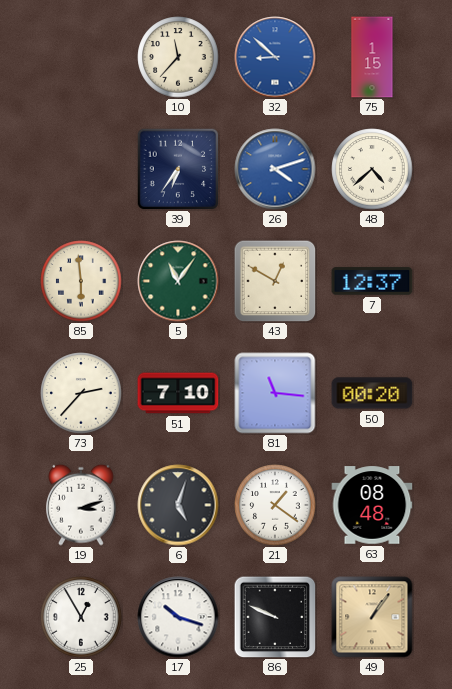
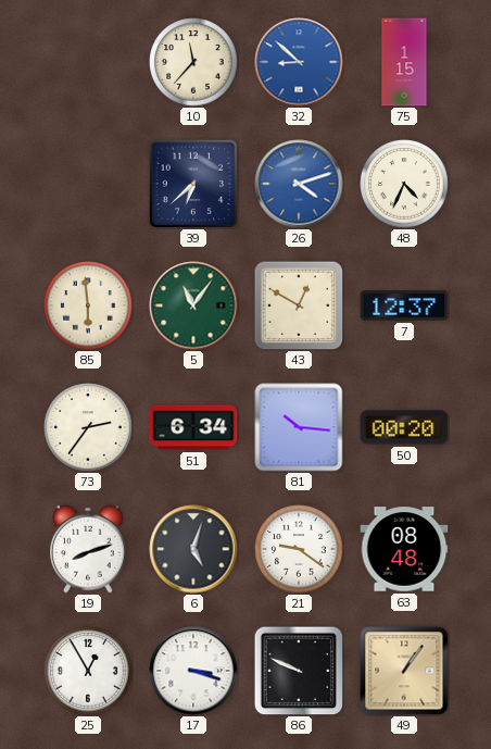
39: 6:36 -> 6:38
48: 4:38 -> 4:34
73: 2:37 -> 2:36
51: 7:10 -> 6:34
81: 11:16 -> 10:16
19: 3:12 -> 8:12
21: 1:21 -> 9:21
17: 10:18 -> 3:18
